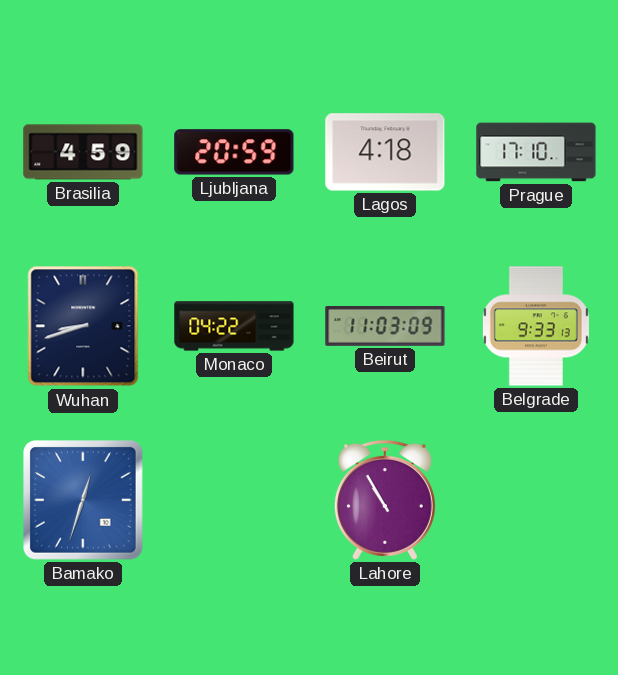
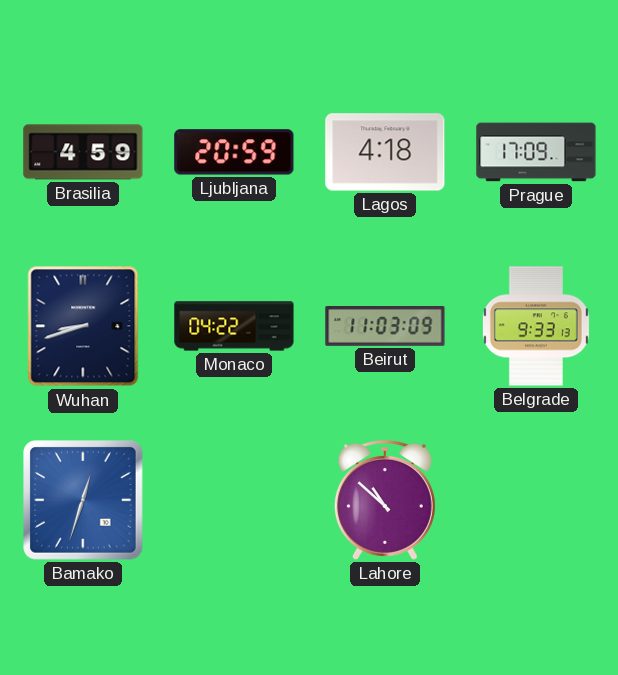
Prague: 17:10 -> 17:09
Lahore: 10:55 -> 10:52
